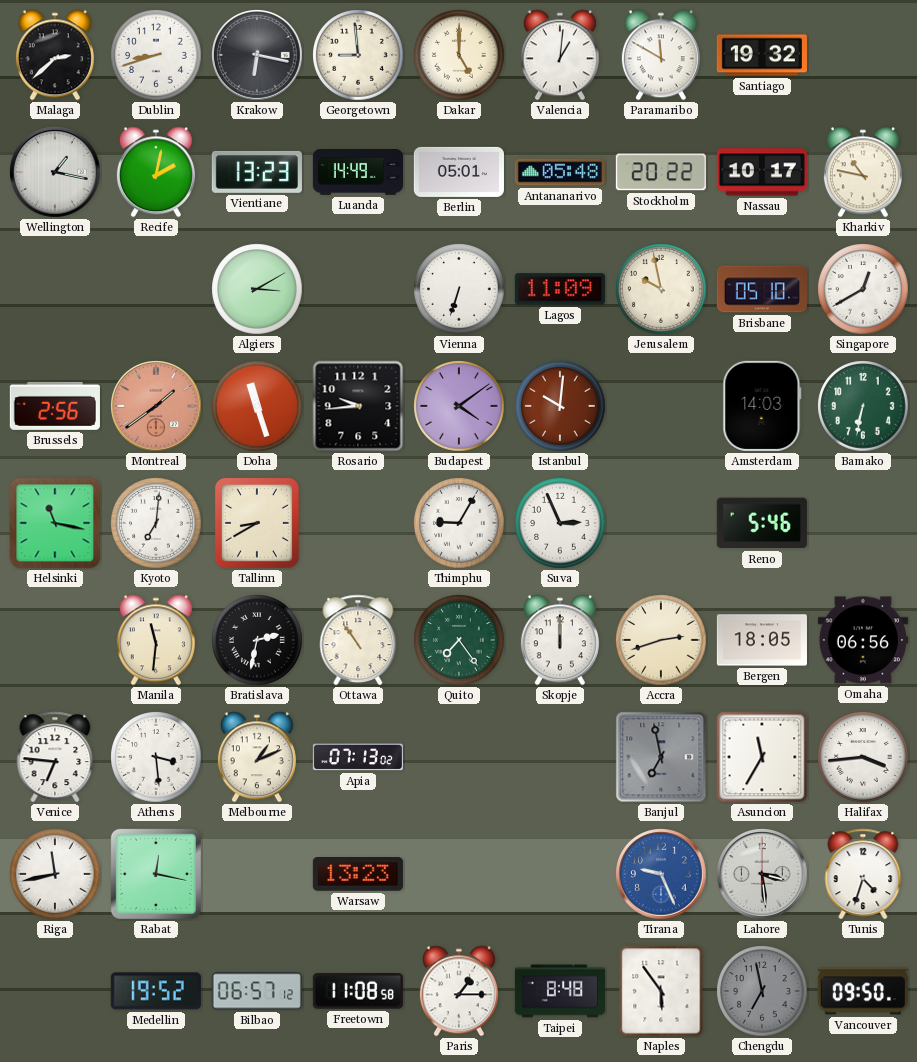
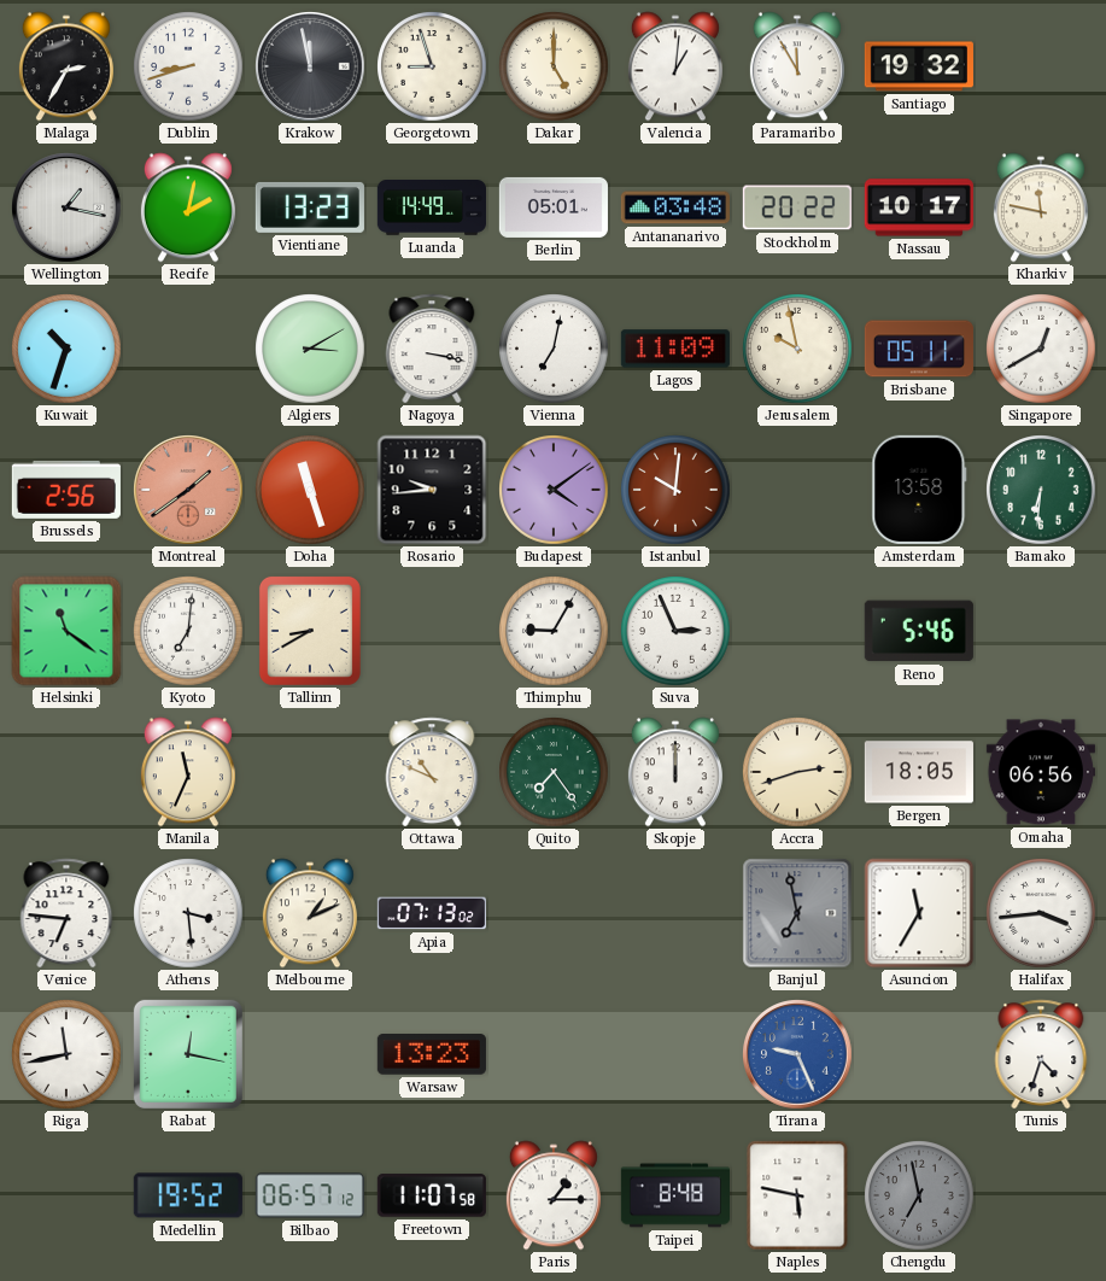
Malaga: 2:38 -> 2:35
Krakow: 6:17 -> 11:58
Georgetown: 8:59 -> 8:57
Paramaribo: 11:50 -> 11:55
Antananarivo: 05:48 -> 03:48
Kharkiv: 10:47 -> 11:47
Kuwait: none -> 10:33
Nagoya: none -> 3:17
Vienna: 6:33 -> 7:02
Brisbane: 05:10 -> 05:11
Amsterdam: 14:03 -> 13:58
Bamako: 6:32 -> 6:31
Helsinki: 11:17 -> 11:21
Manila: 11:31 -> 11:34
Bratislava: 2:32 -> none
Ottawa: 10:54 -> 10:49
Lahore: 3:29 -> none
Freetown: 11:08 -> 11:07
Naples: 5:54 -> 5:47
Vancouver: 09:50 -> none
